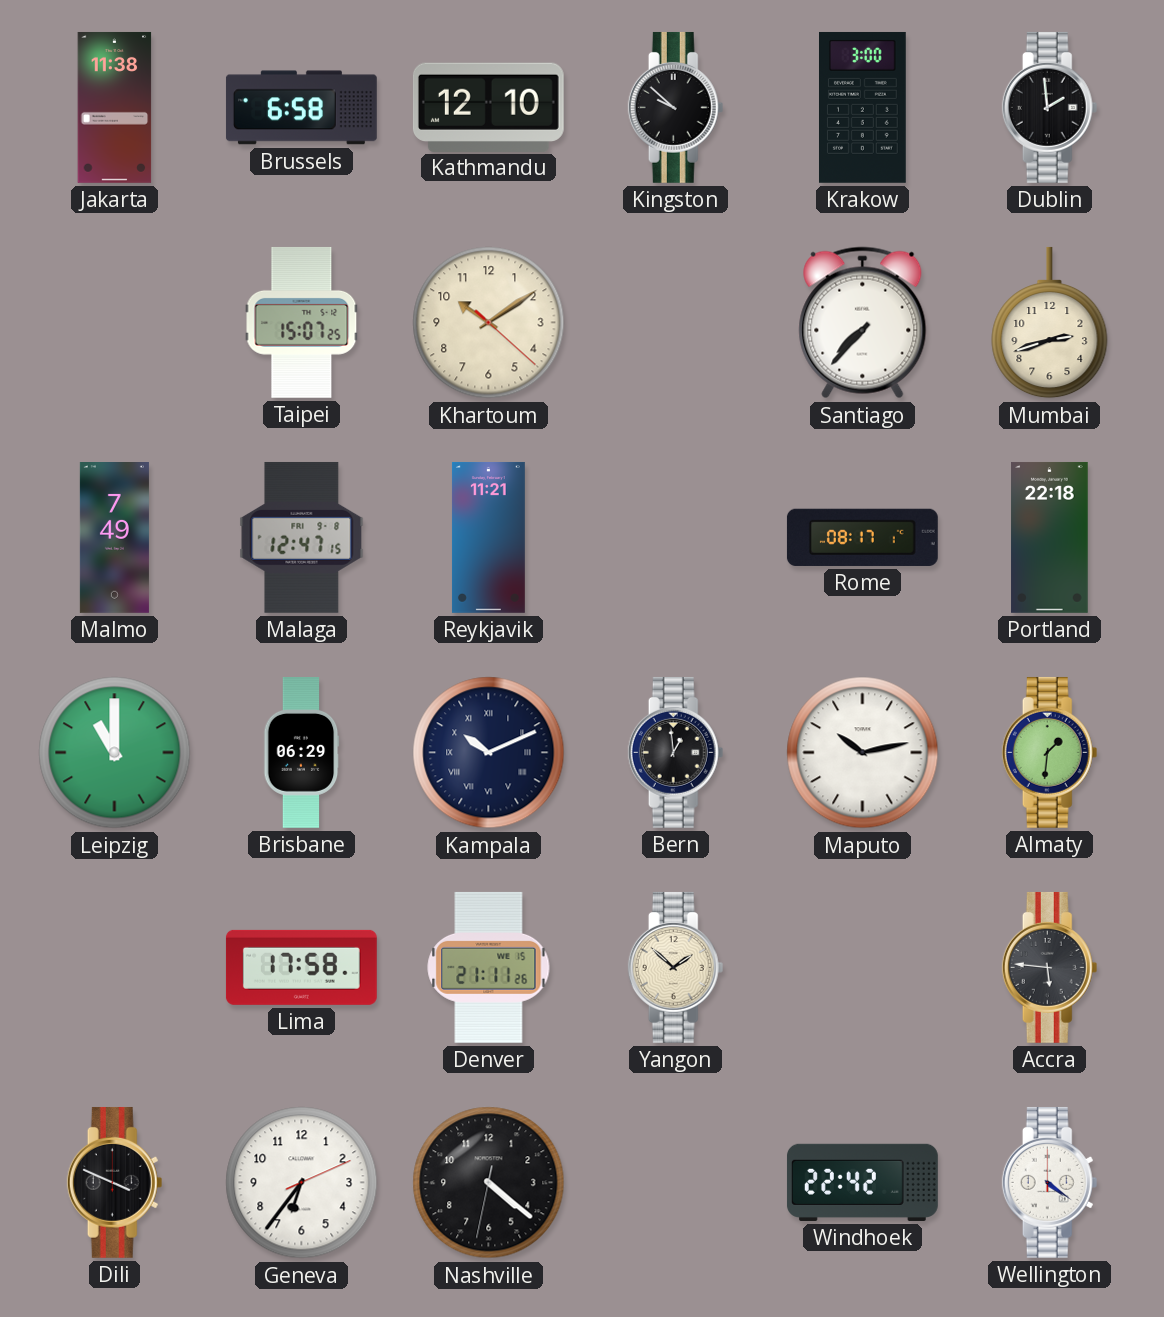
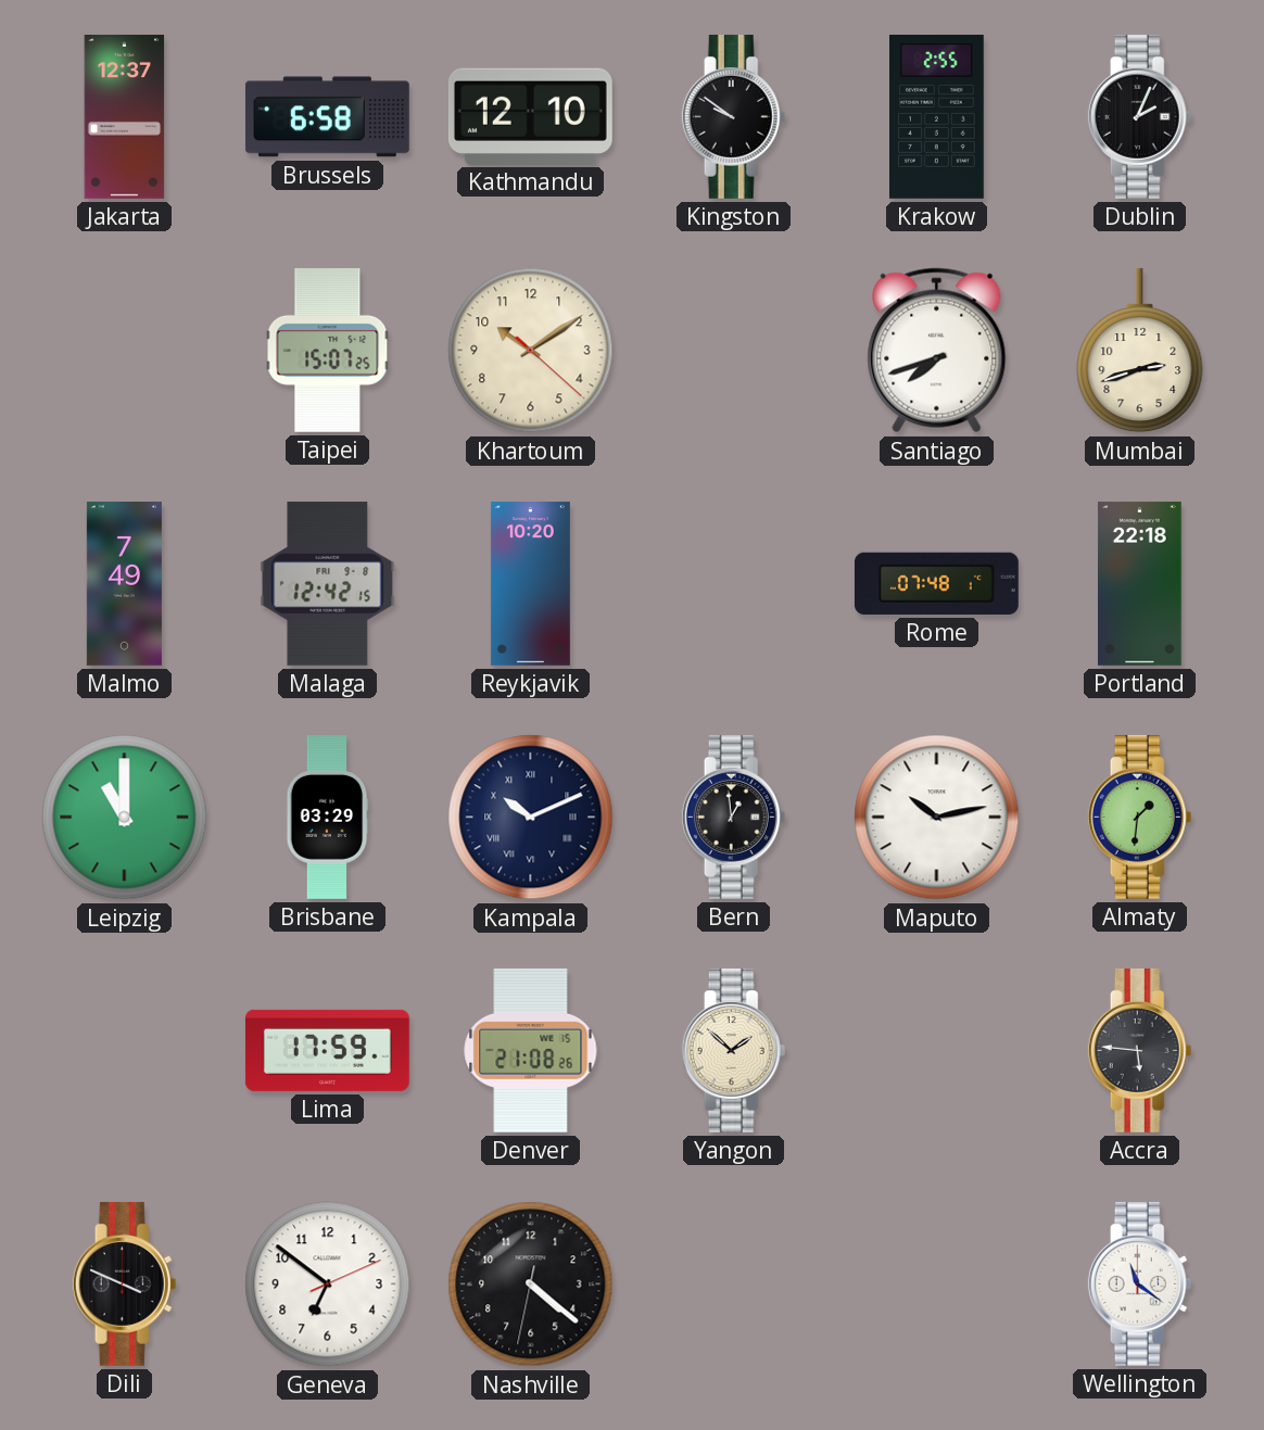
Jakarta: 11:38 -> 12:37
Kingston: 9:52 -> 9:51
Krakow: 3:00 -> 2:55
Dublin: 1:59 -> 2:04
Santiago: 7:37 -> 7:42
Malaga: 12:47 -> 12:42
Reykjavik: 11:21 -> 10:20
Rome: 08:17 -> 07:48
Brisbane: 06:29 -> 03:29
Lima: 17:58 -> 17:59
Denver: 21:11 -> 21:08
Geneva: 6:36 -> 6:51
Windhoek: 22:42 -> none
Wellington: 4:21 -> 11:21
